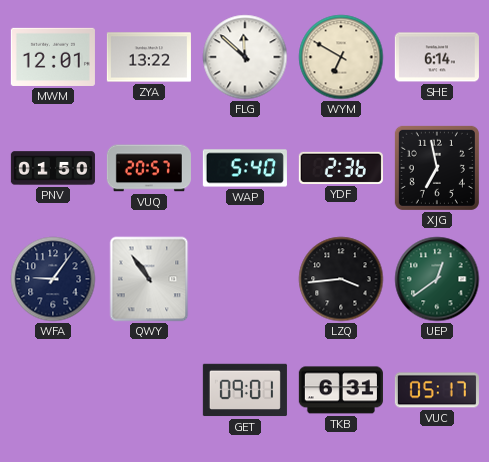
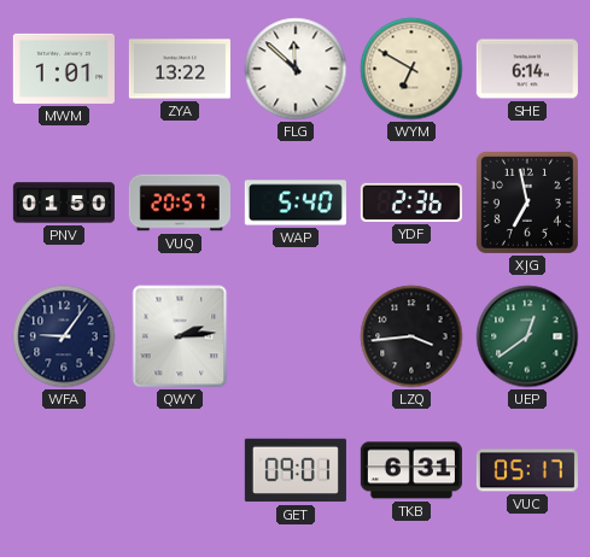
MWM: 12:01 -> 1:01
QWY: 10:54 -> 2:14
